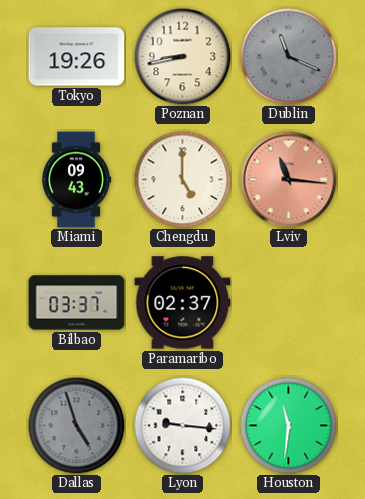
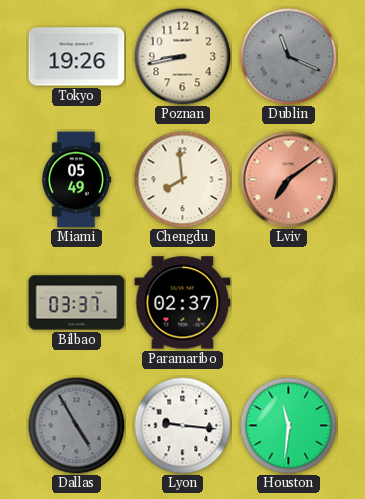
Miami: 09:43 -> 05:49
Chengdu: 5:00 -> 7:59
Lviv: 11:16 -> 7:09
Dallas: 4:57 -> 4:55
